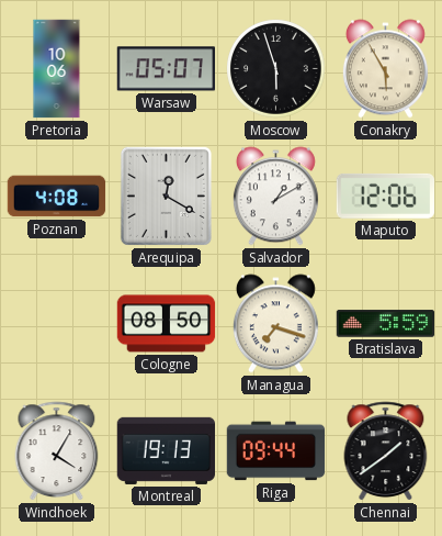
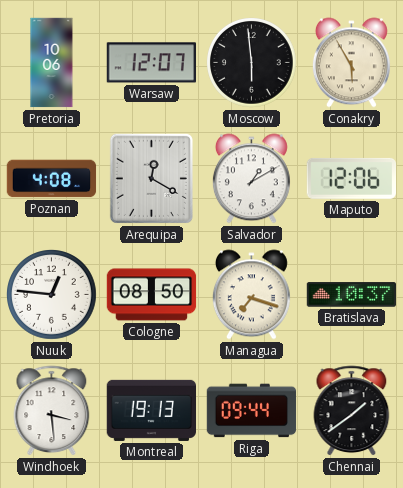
Warsaw: 05:07 -> 12:07
Moscow: 5:57 -> 5:59
Nuuk: none -> 12:46
Bratislava: 5:59 -> 10:37
Windhoek: 4:05 -> 3:29
